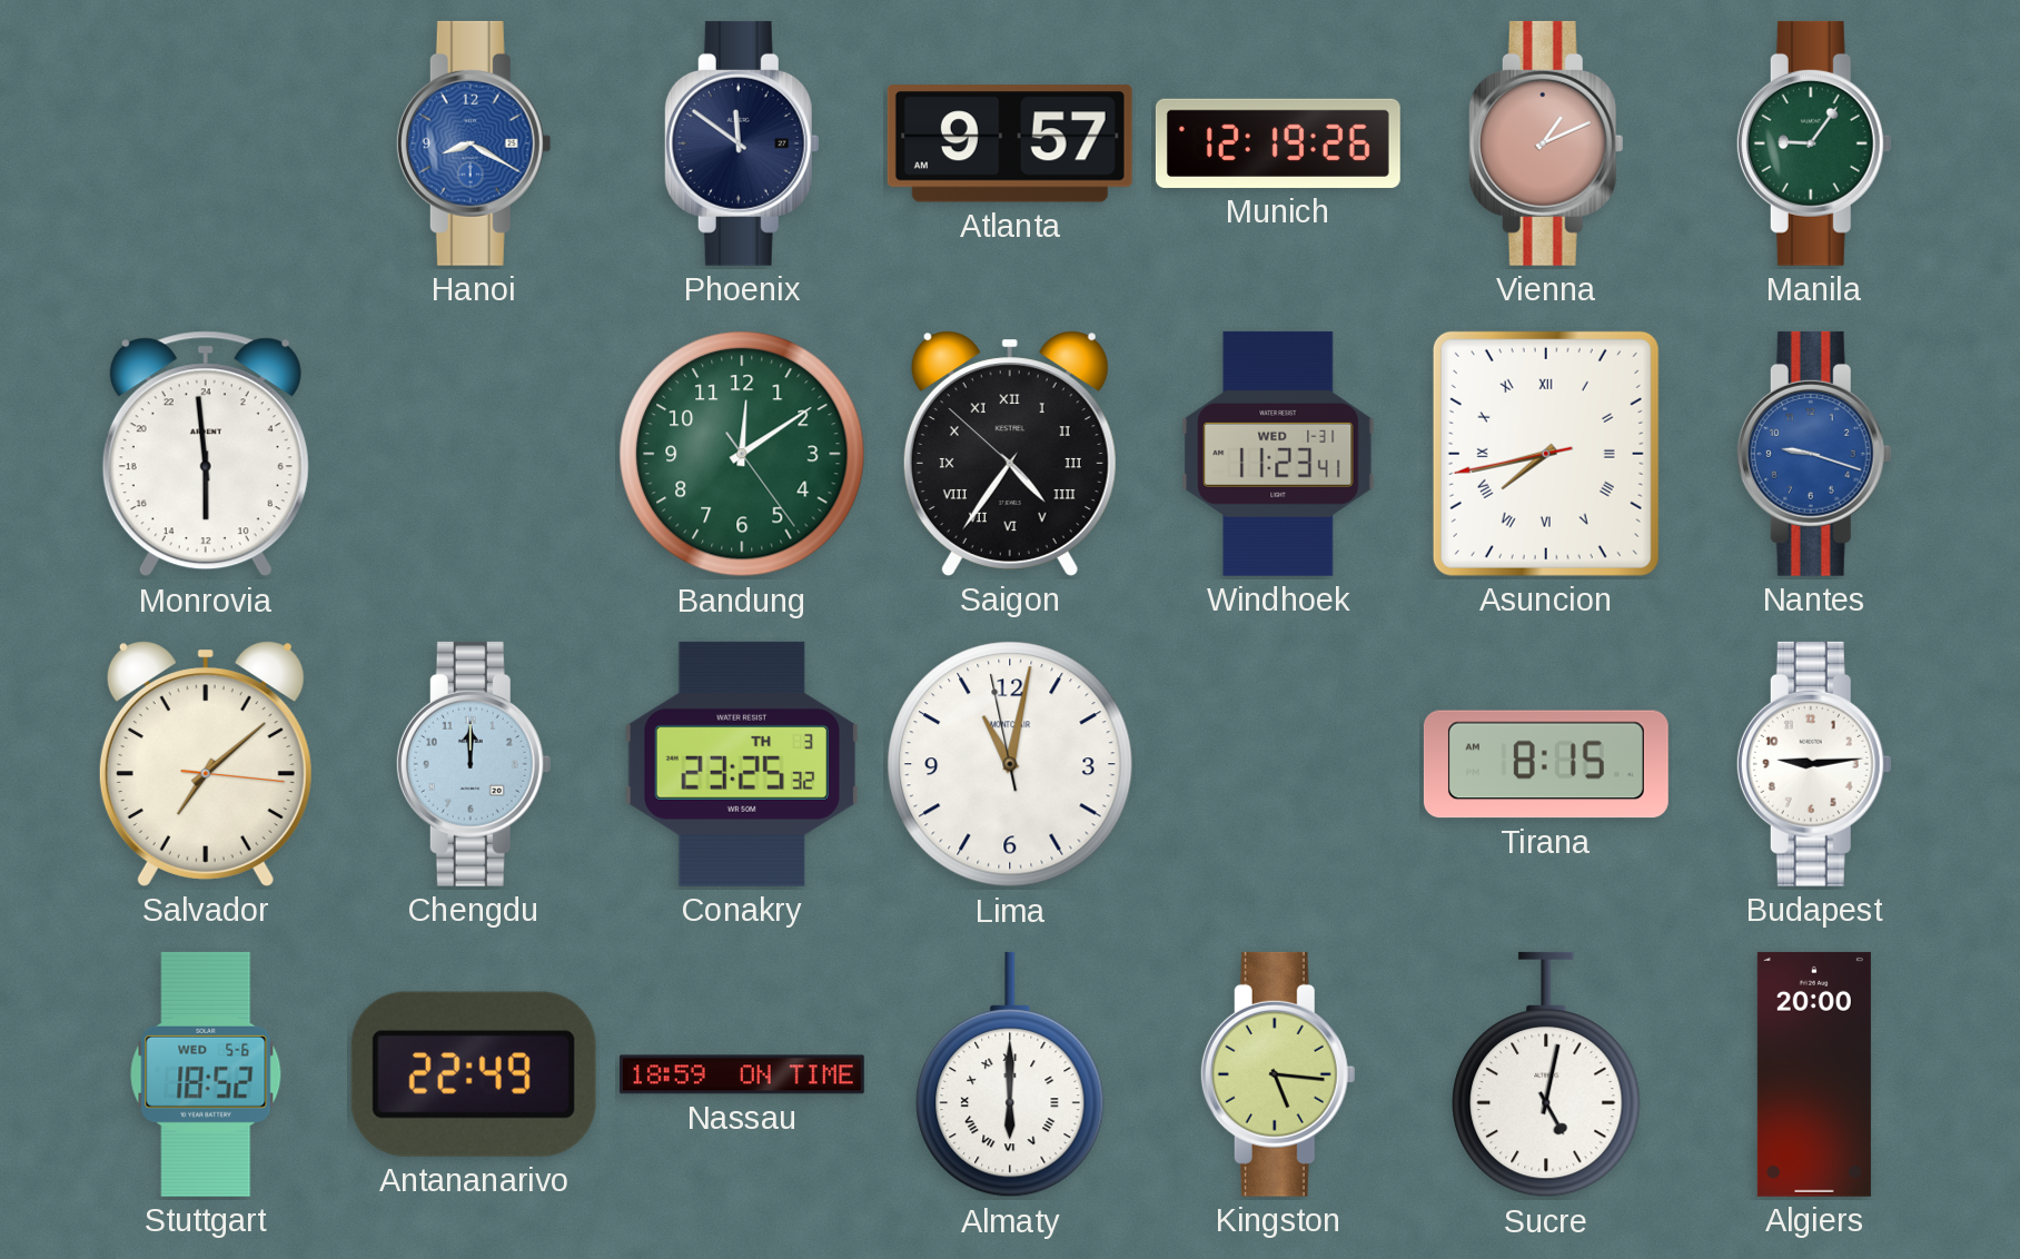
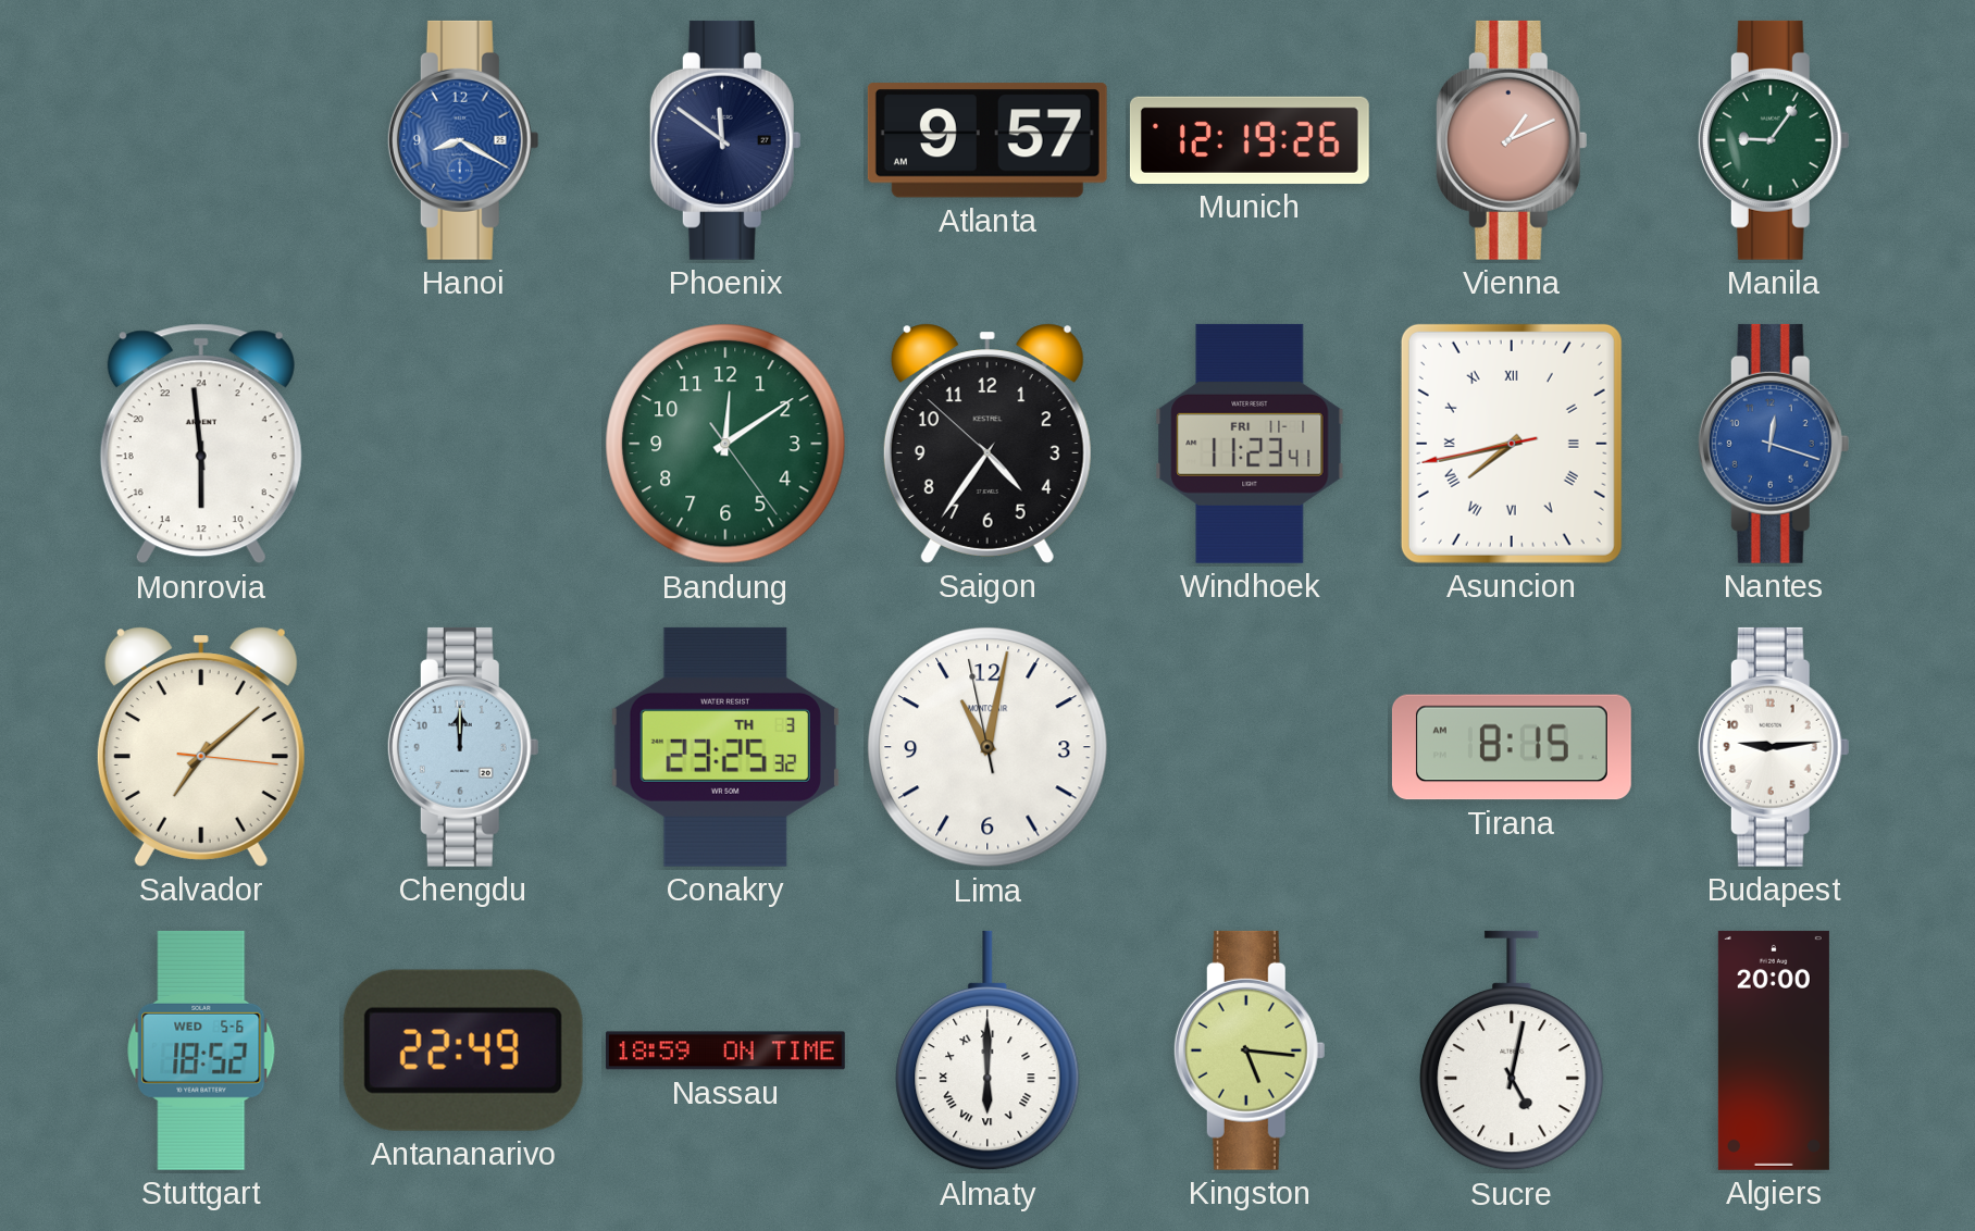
Saigon numerals: Roman -> Arabic
Windhoek date: WED 1-31 -> FRI 11-1
Nantes: 9:18 -> 12:18
